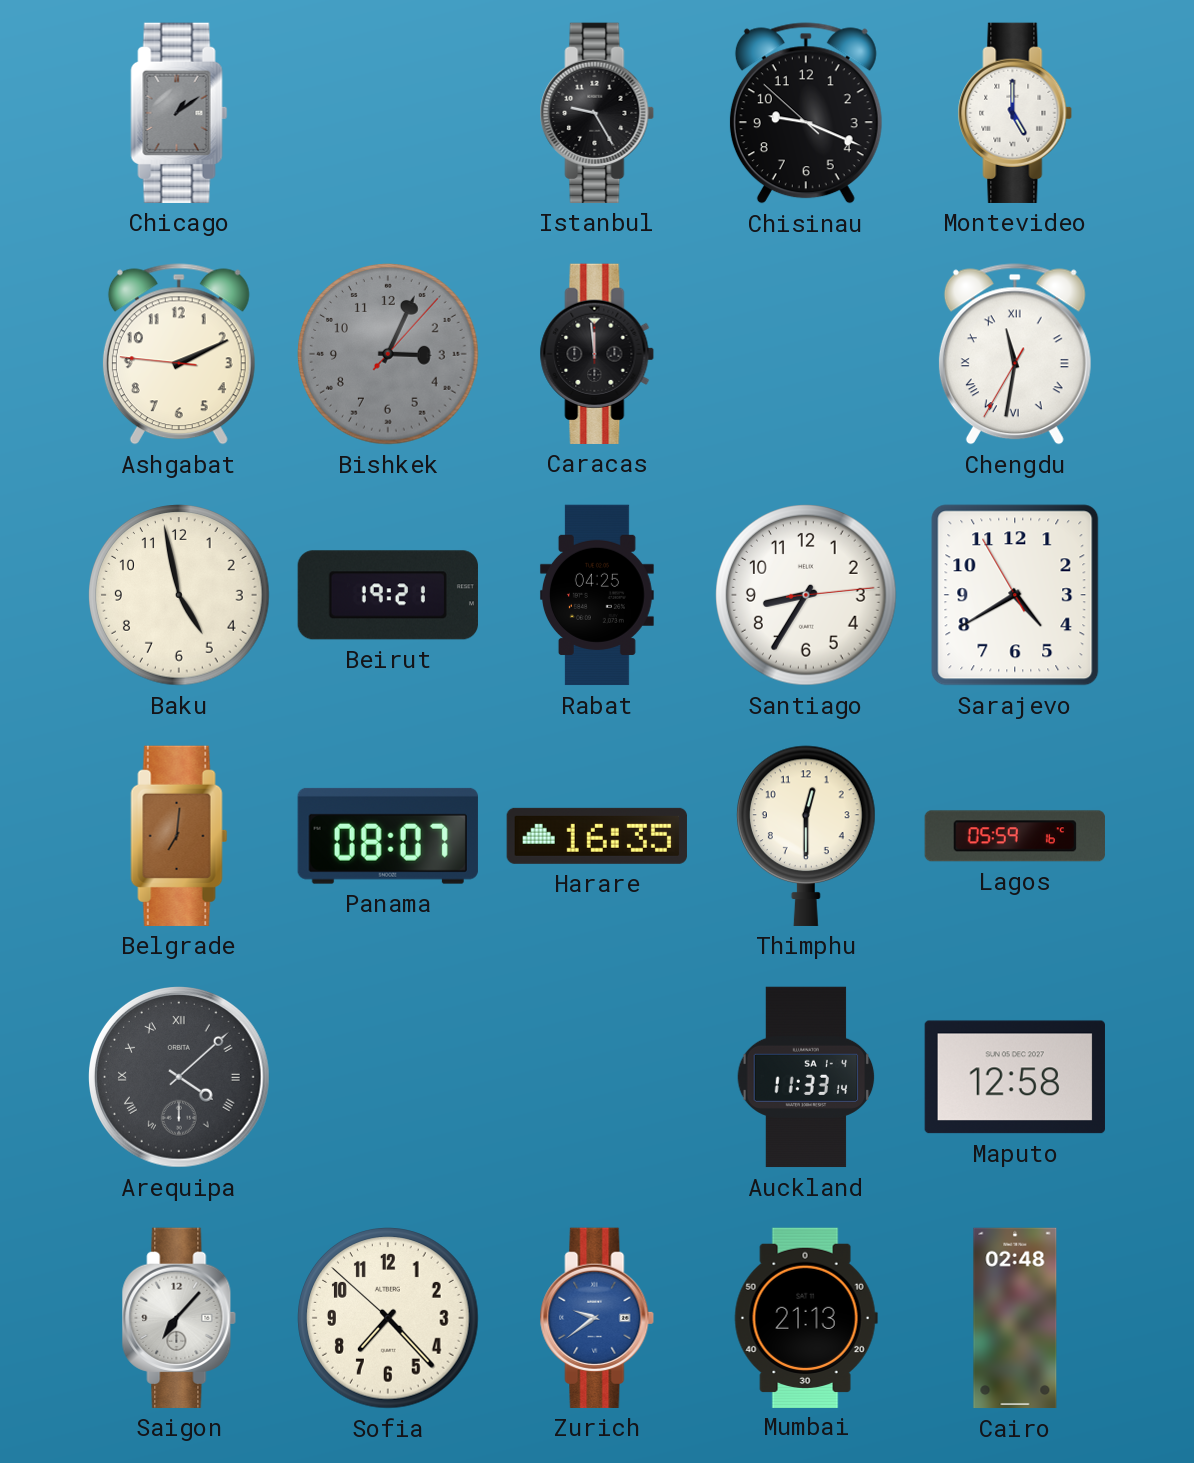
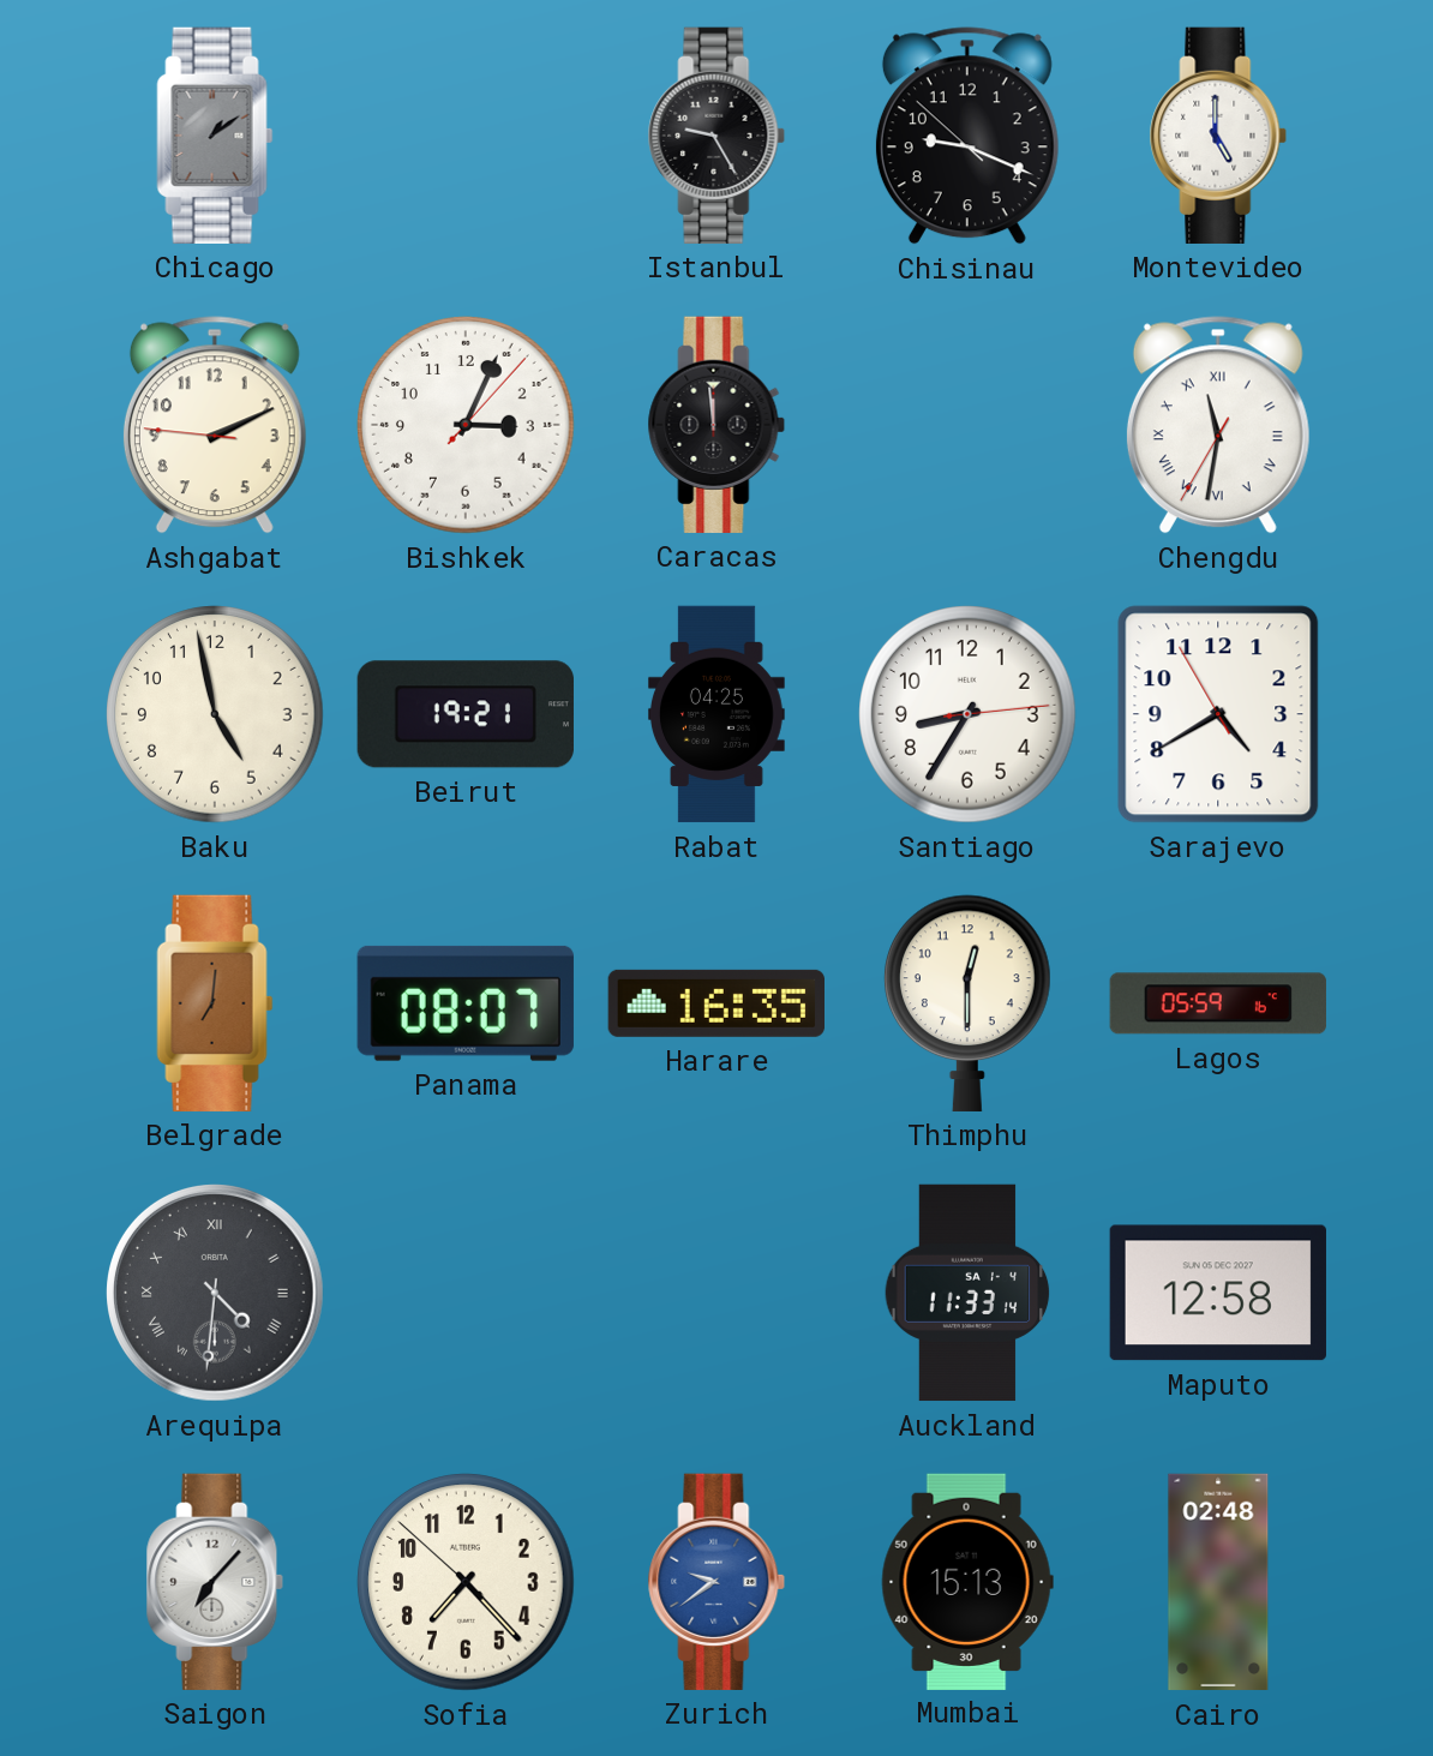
Bishkek dial: grey -> white
Arequipa: 4:08 -> 4:31
Mumbai: 21:13 -> 15:13
